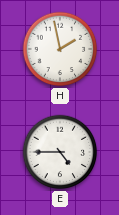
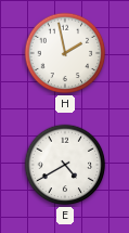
E: 4:45 -> 4:40
